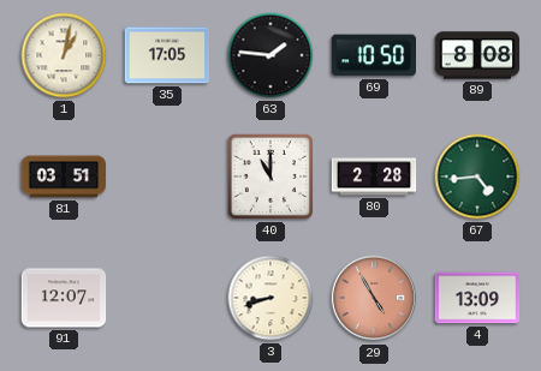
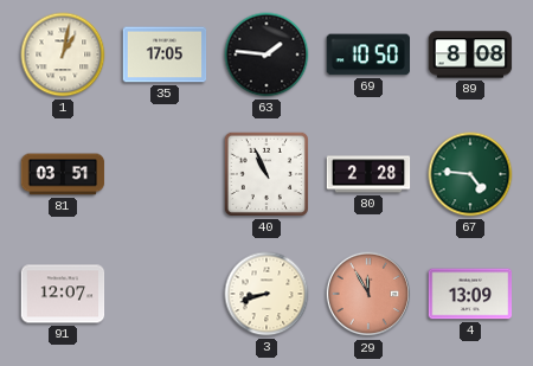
40: 11:00 -> 10:56
67: 4:44 -> 4:46
29: 4:55 -> 11:55
